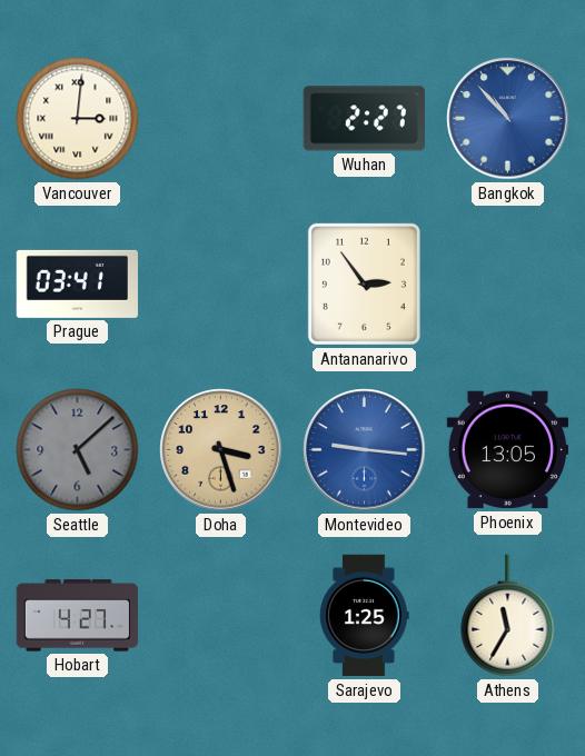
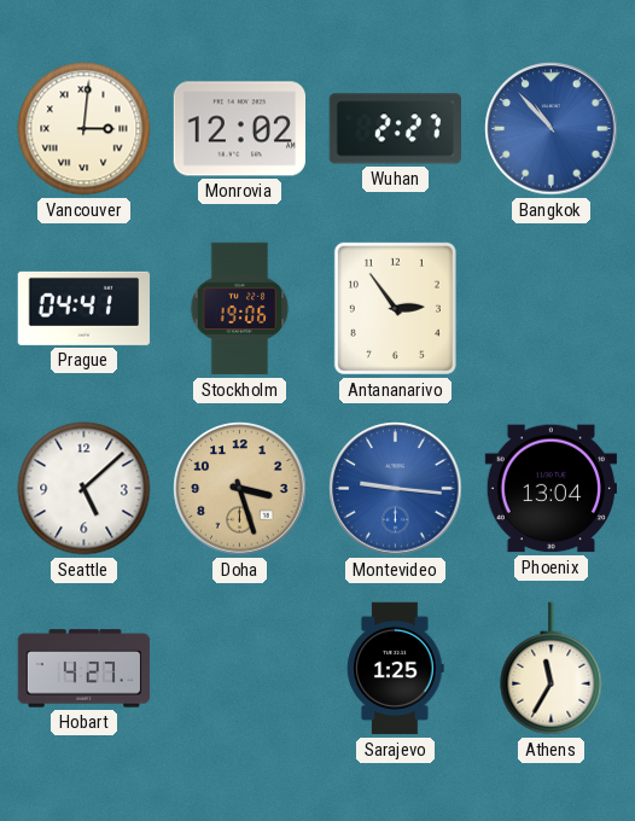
Monrovia: none -> 12:02
Prague: 03:41 -> 04:41
Stockholm: none -> 19:06
Seattle dial: grey -> white
Phoenix: 13:05 -> 13:04
